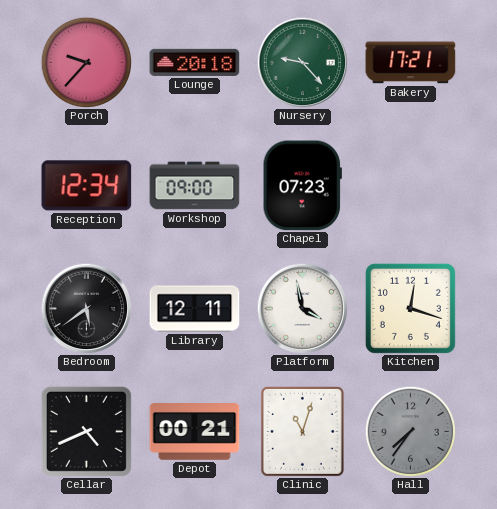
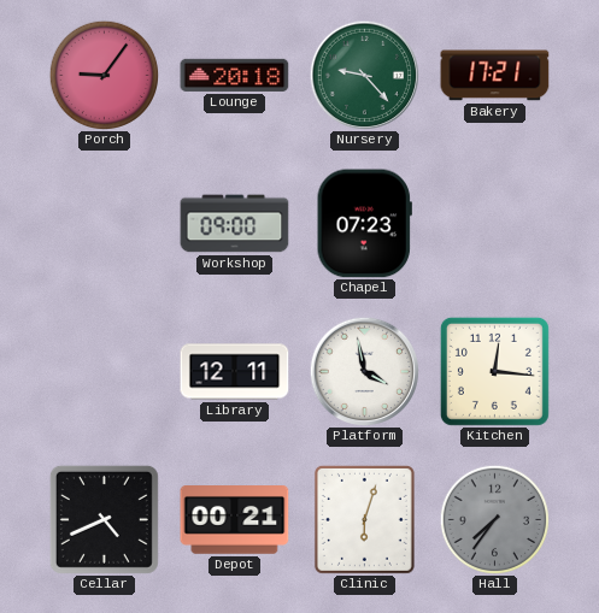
Porch: 9:37 -> 9:06
Reception: 12:34 -> none
Bedroom: 5:39 -> none
Kitchen: 12:18 -> 12:16
Clinic: 11:03 -> 6:03
